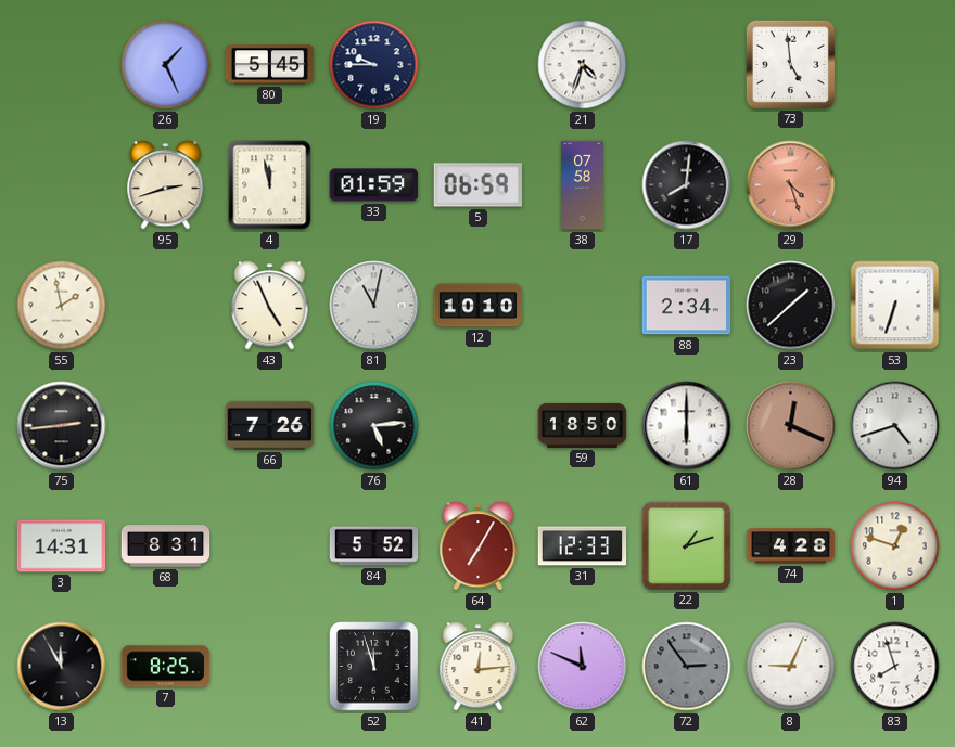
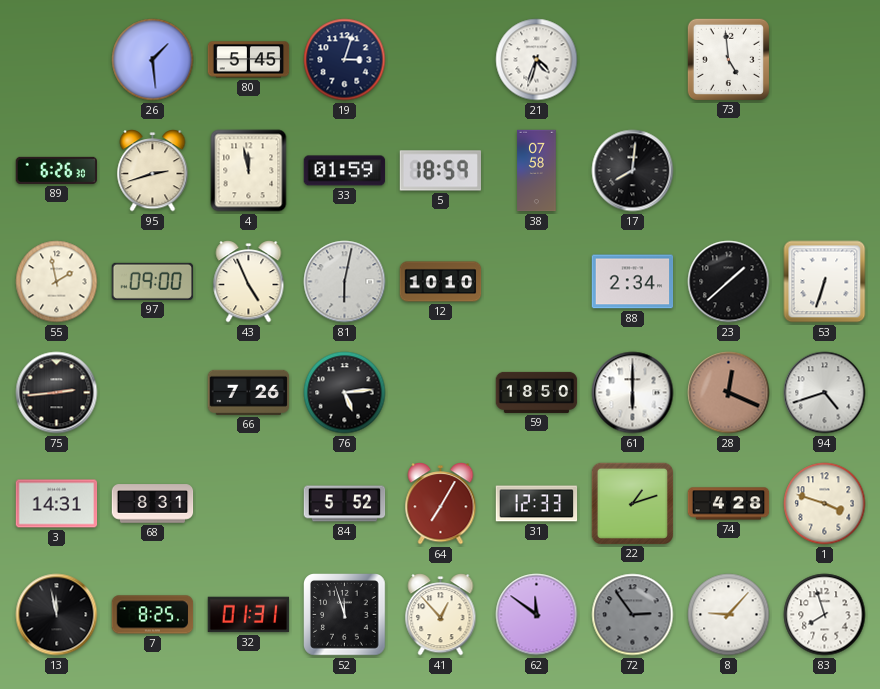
26: 1:26 -> 1:29
19: 9:45 -> 3:03
89: none -> 6:26
5: 06:59 -> 18:59
29: 4:27 -> none
97: none -> 09:00
81: 11:02 -> 6:02
1: 12:48 -> 3:48
13: 11:55 -> 11:58
32: none -> 01:31
41: 12:14 -> 12:53
62: 11:49 -> 11:51
8: 9:04 -> 9:07
